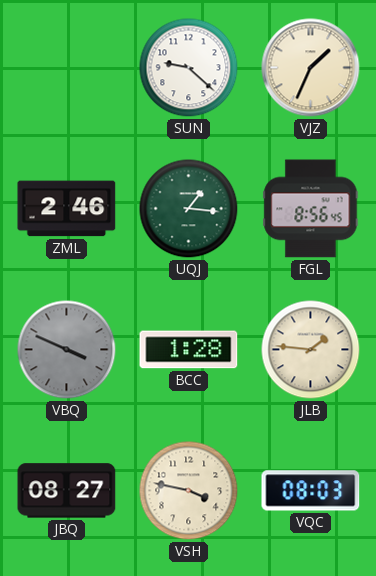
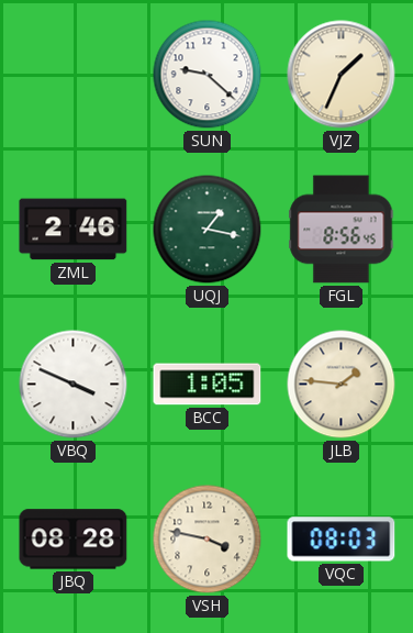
UQJ: 1:16 -> 1:17
VBQ dial: grey -> white
BCC: 1:28 -> 1:05
JBQ: 08:27 -> 08:28
